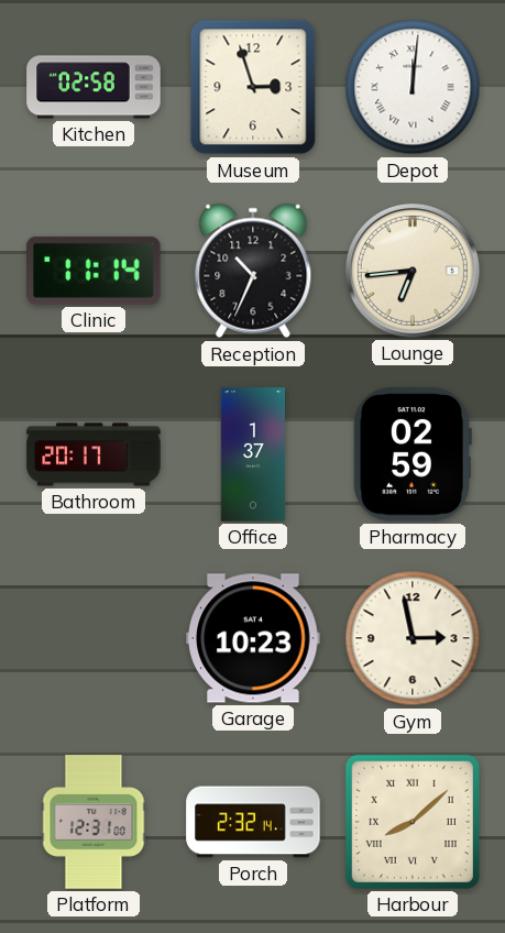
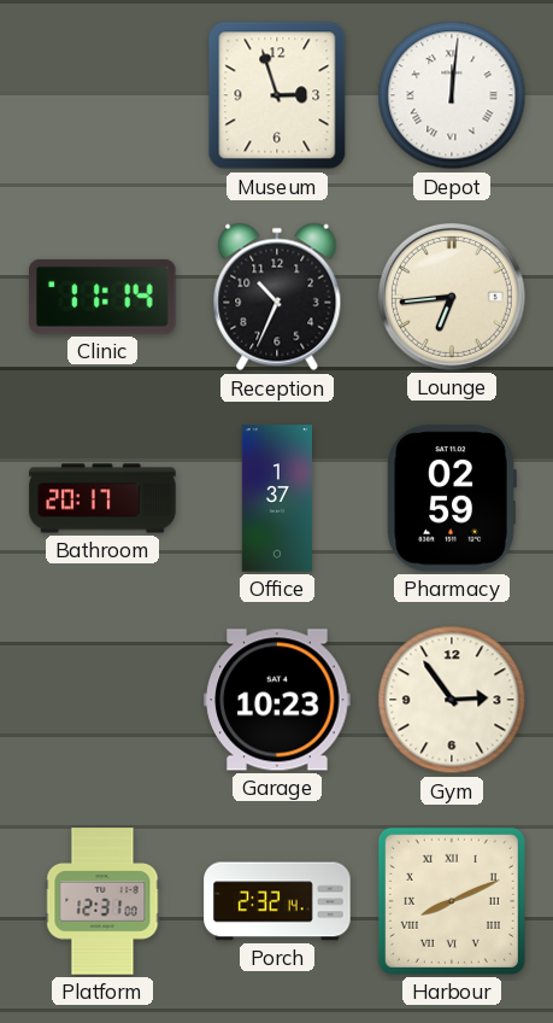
Kitchen: 02:58 -> none
Gym: 2:58 -> 2:54
Harbour: 8:08 -> 8:11
